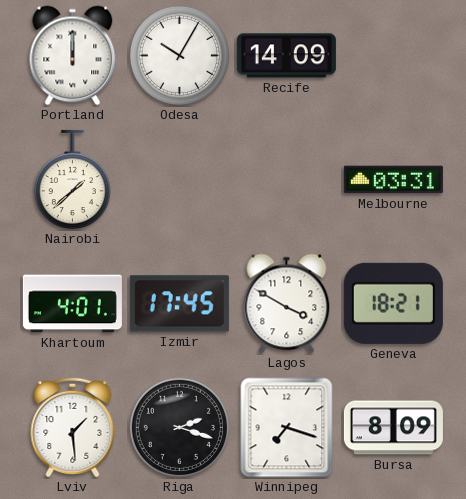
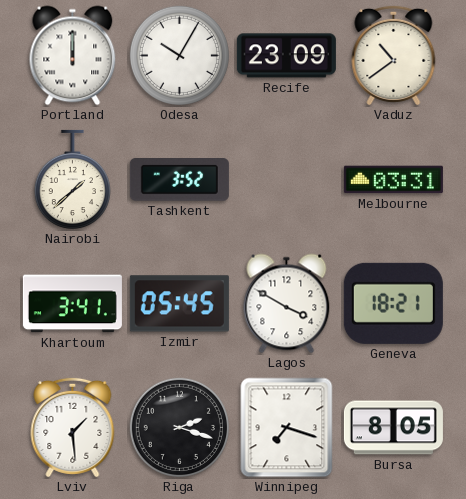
Recife: 14:09 -> 23:09
Vaduz: none -> 10:39
Tashkent: none -> 3:52
Khartoum: 4:01 -> 3:41
Izmir: 17:45 -> 05:45
Bursa: 8:09 -> 8:05
